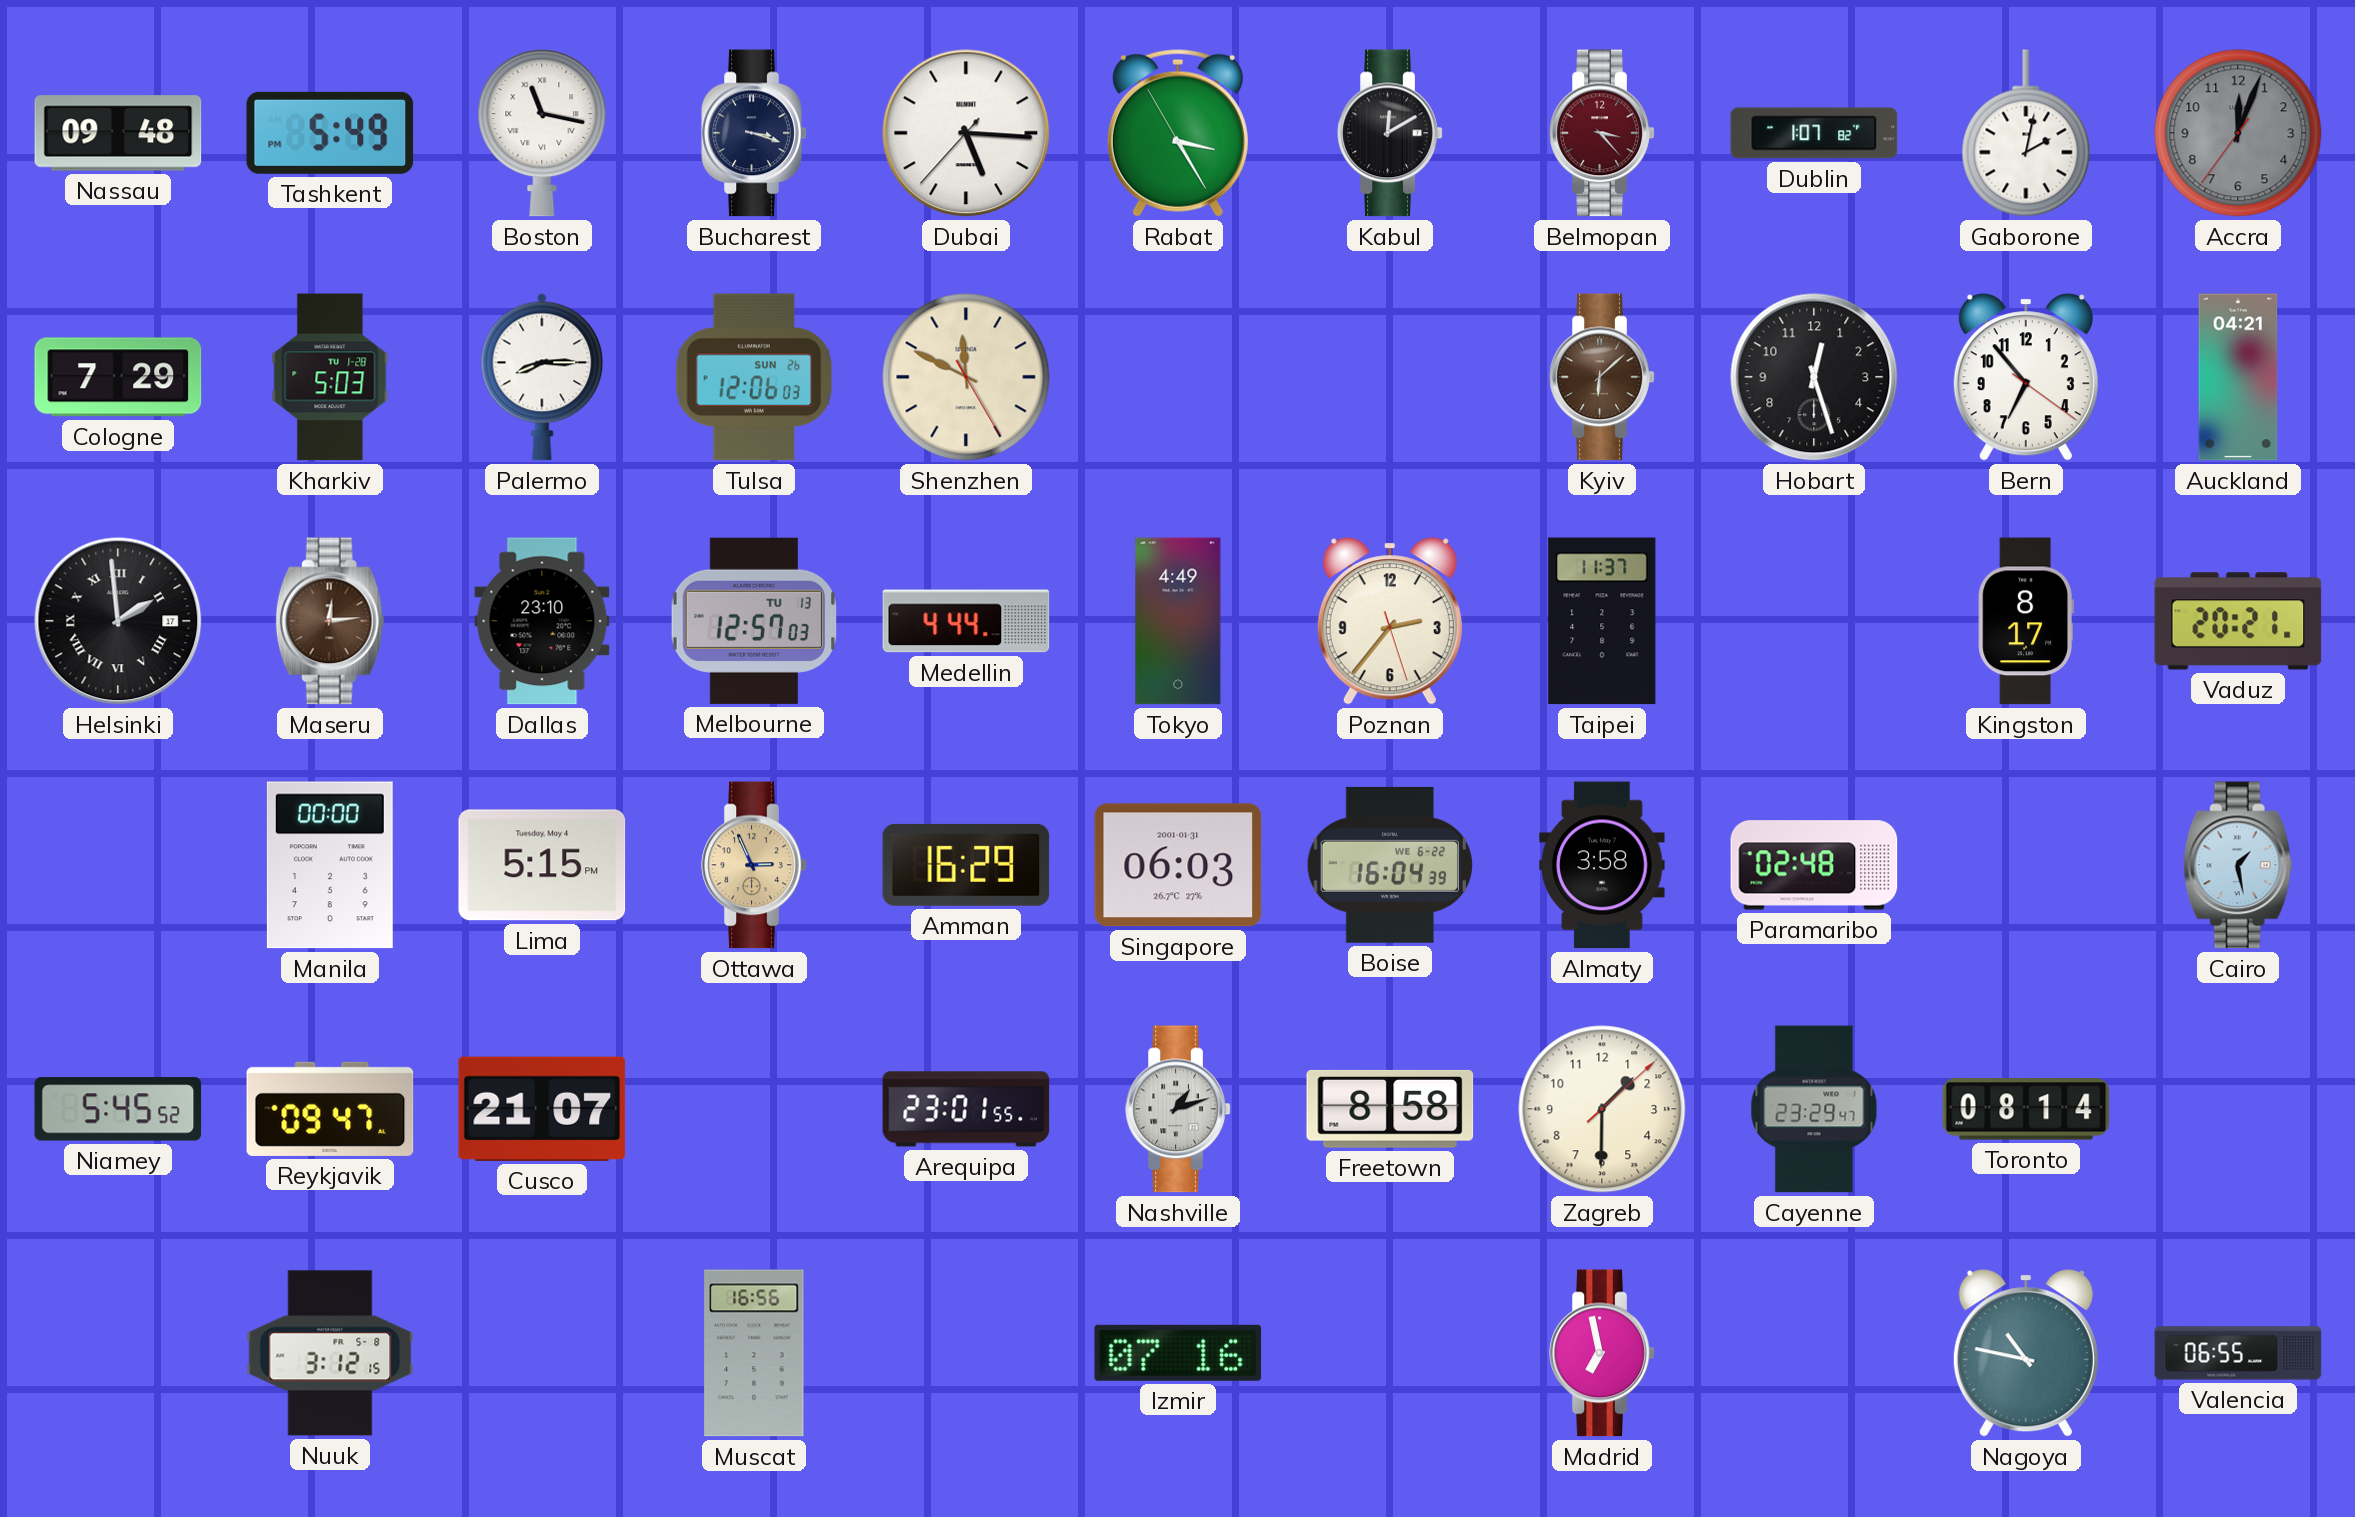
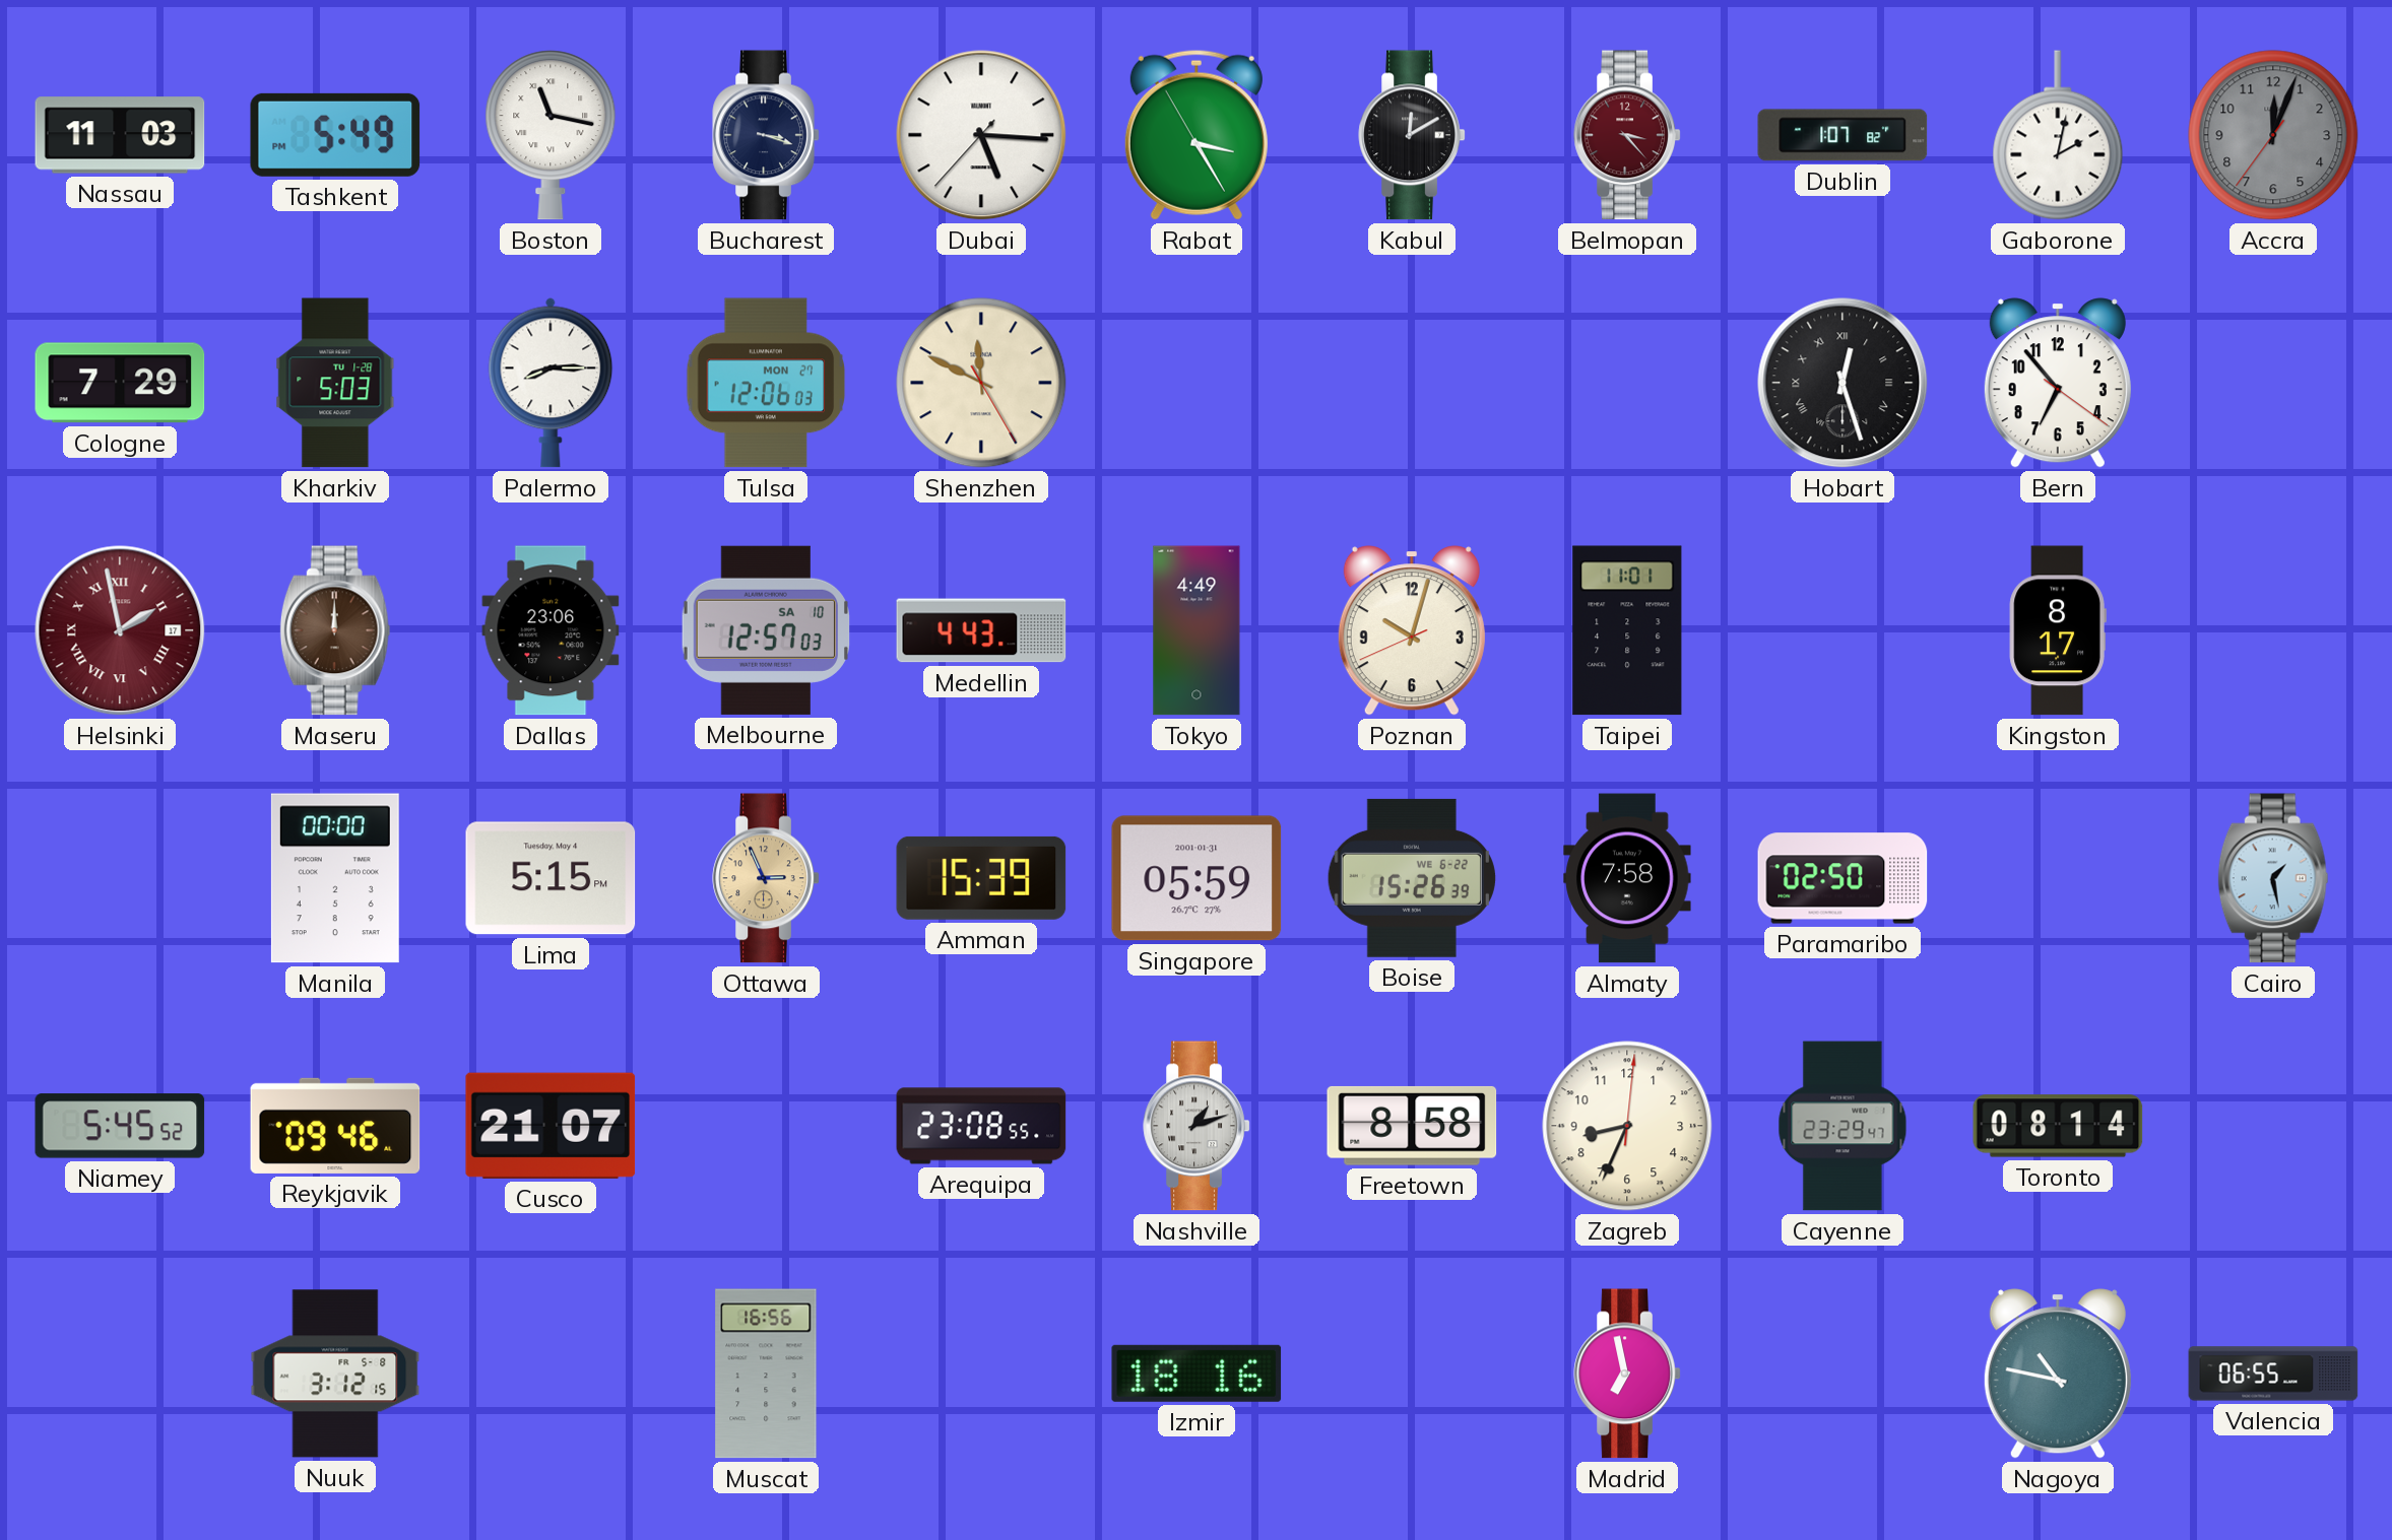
Nassau: 09:48 -> 11:03
Tulsa date: SUN 26 -> MON 27
Kyiv: 6:08 -> none
Hobart numerals: Arabic -> Roman
Auckland: 04:21 -> none
Helsinki: 1:59 -> 1:58
Helsinki dial: black -> burgundy
Maseru: 12:14 -> 12:00
Dallas: 23:10 -> 23:06
Melbourne date: TU 13 -> SA 10
Medellin: 4:44 -> 4:43
Poznan: 2:36 -> 10:02
Taipei: 11:37 -> 11:01
Vaduz: 20:21 -> none
Amman: 16:29 -> 15:39
Singapore: 06:03 -> 05:59
Boise: 16:04 -> 15:26
Almaty: 3:58 -> 7:58
Paramaribo: 02:48 -> 02:50
Reykjavik: 09:47 -> 09:46
Arequipa: 23:01 -> 23:08
Zagreb: 1:30 -> 8:34
Izmir: 07:16 -> 18:16
